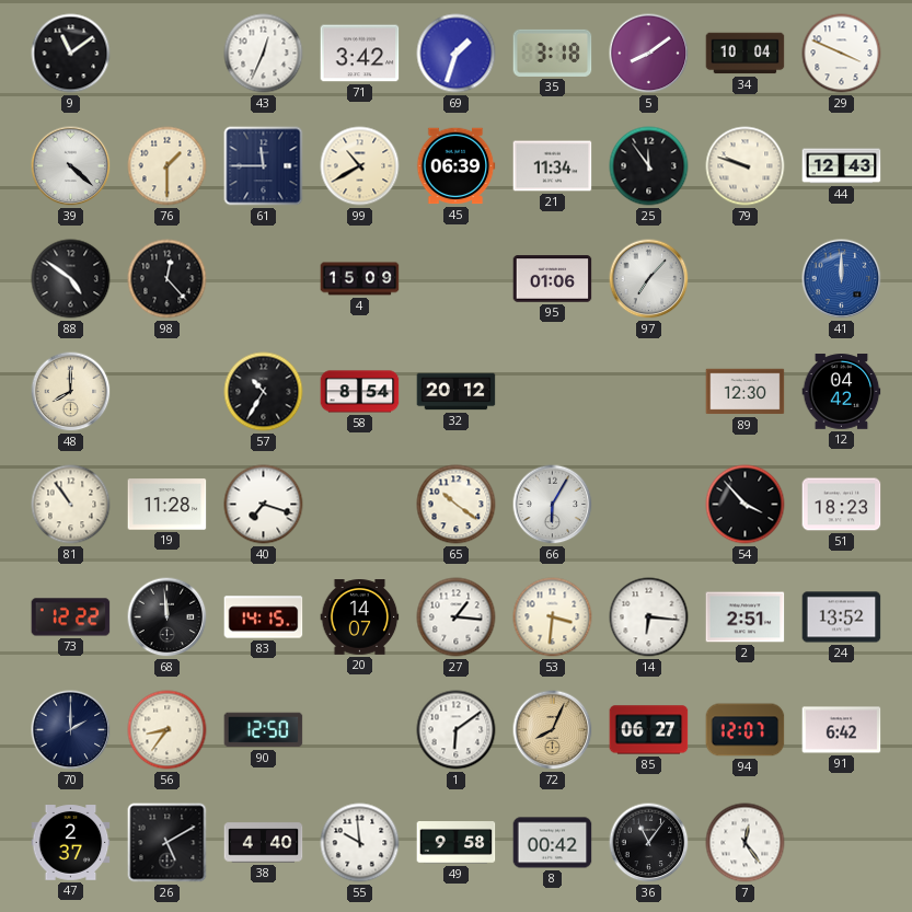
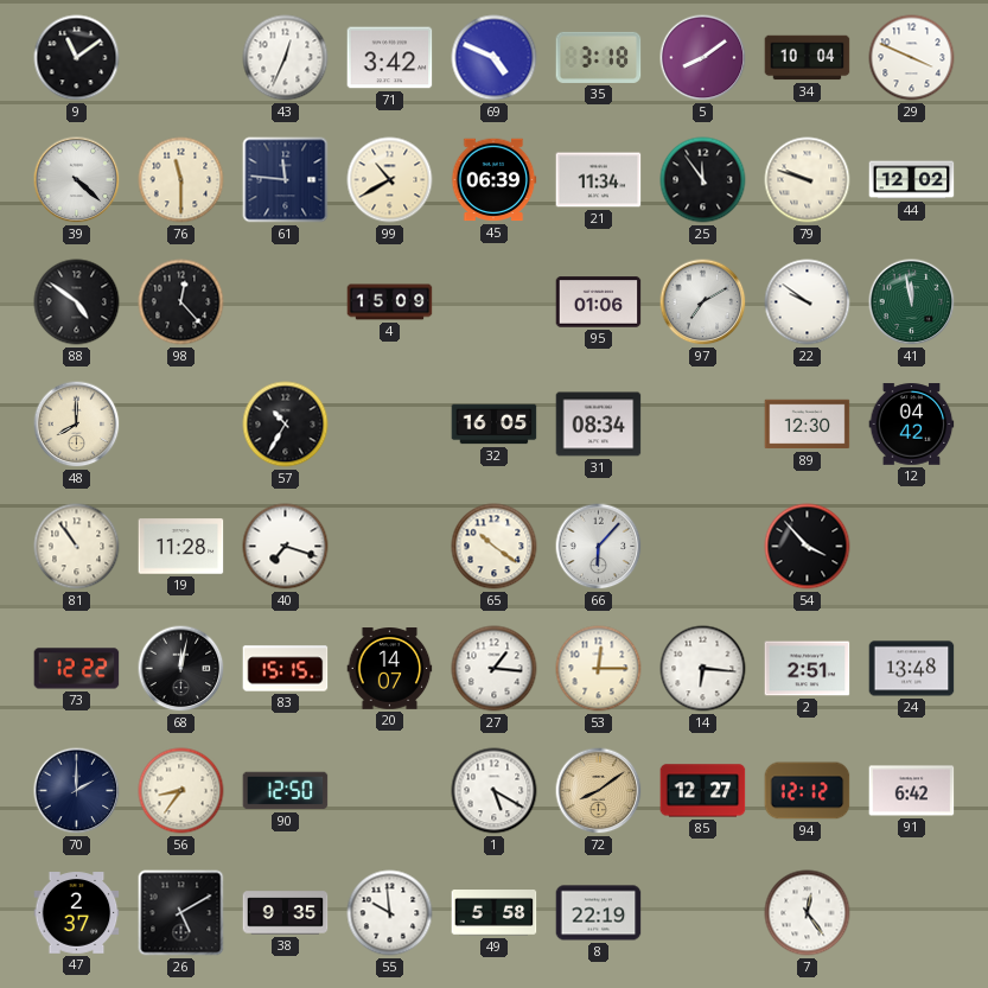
69: 1:33 -> 4:49
76: 1:30 -> 11:30
61: 11:45 -> 11:46
44: 12:43 -> 12:02
97: 7:07 -> 7:10
22: none -> 9:51
41: 12:00 -> 11:58
41 dial: blue -> green
58: 8:54 -> none
32: 20:12 -> 16:05
31: none -> 08:34
66: 6:05 -> 6:07
51: 18:23 -> none
68: 11:59 -> 12:02
83: 14:15 -> 15:15
53: 3:31 -> 12:15
24: 13:52 -> 13:48
1: 6:09 -> 5:20
72: 8:04 -> 8:09
85: 06:27 -> 12:27
94: 12:07 -> 12:12
38: 4:40 -> 9:35
49: 9:58 -> 5:58
8: 00:42 -> 22:19
36: 11:06 -> none
